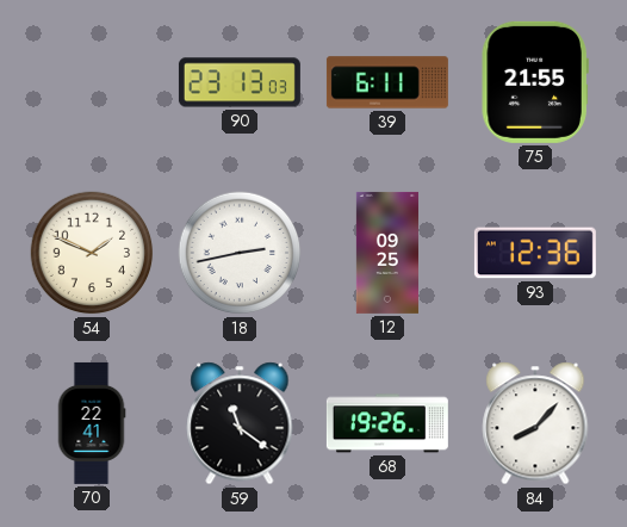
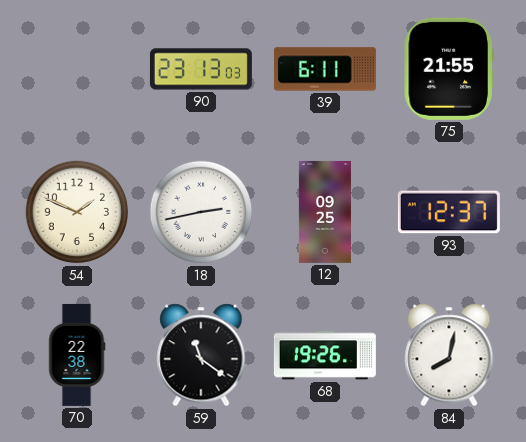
93: 12:36 -> 12:37
70: 22:41 -> 22:38
84: 8:07 -> 8:02
